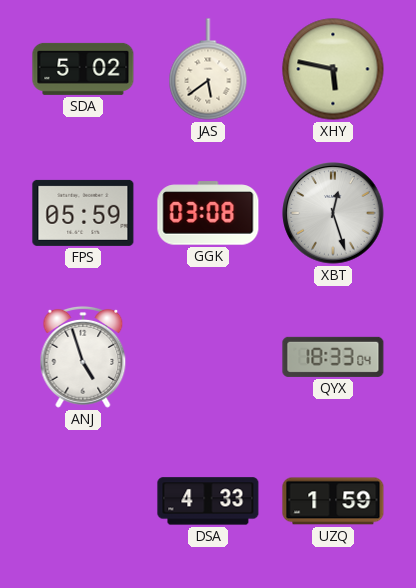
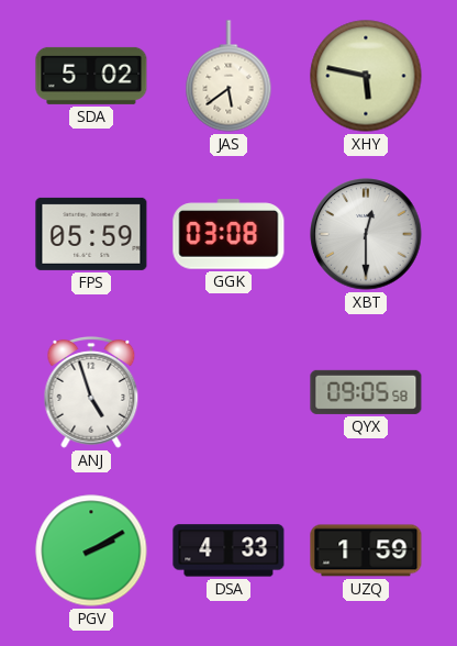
XBT: 12:27 -> 12:30
QYX: 18:33 -> 09:05
PGV: none -> 2:10
